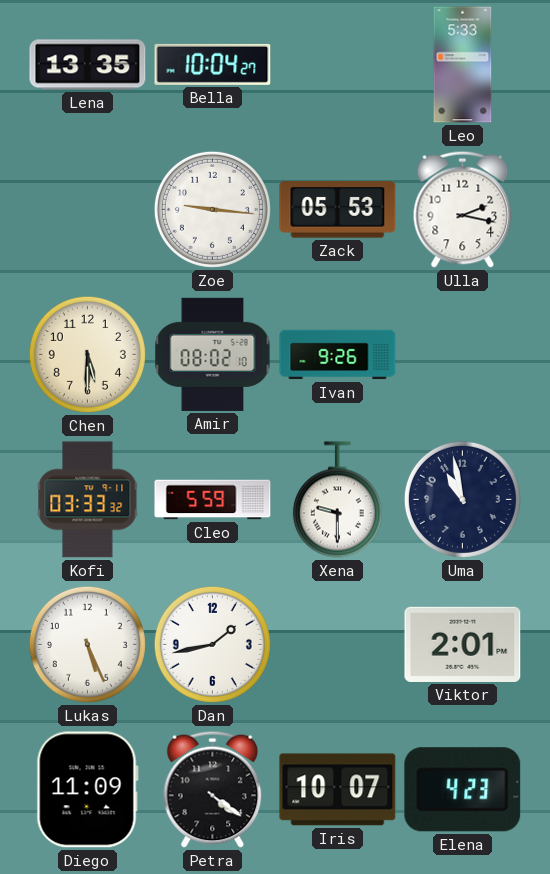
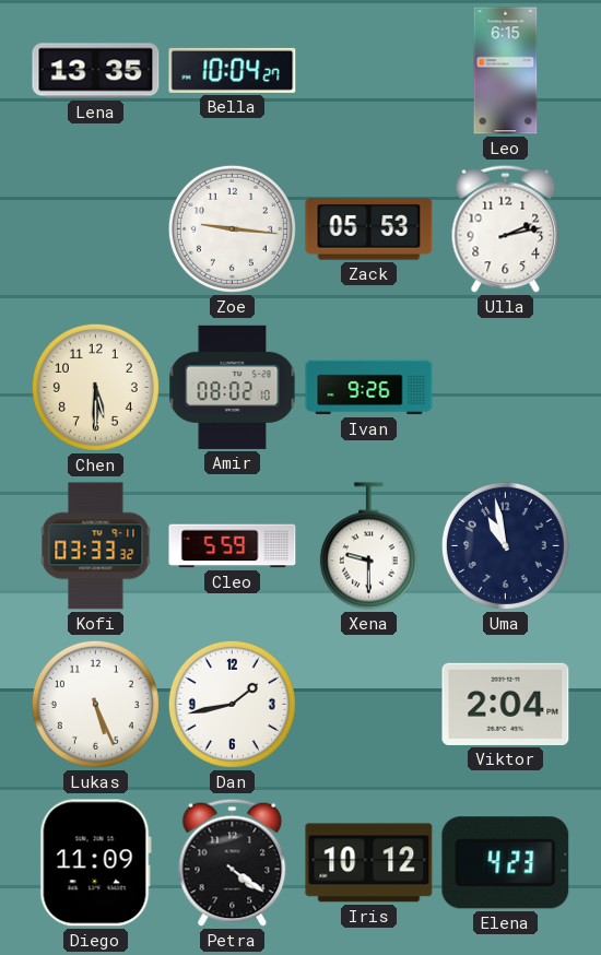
Leo: 5:33 -> 6:15
Ulla: 2:17 -> 2:13
Viktor: 2:01 -> 2:04
Iris: 10:07 -> 10:12
